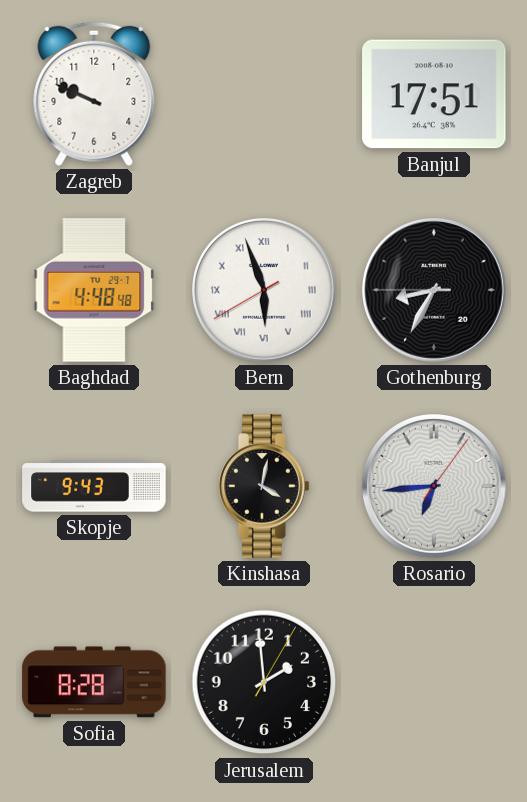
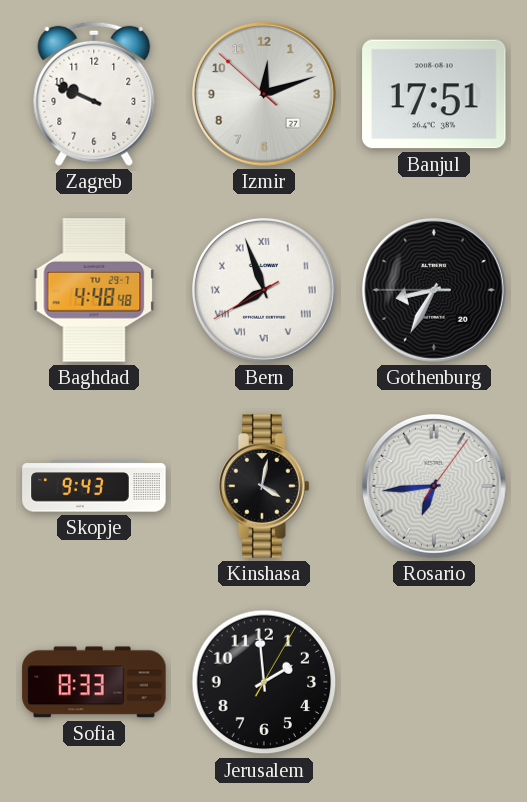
Izmir: none -> 12:11
Bern: 5:56 -> 7:56
Sofia: 8:28 -> 8:33
